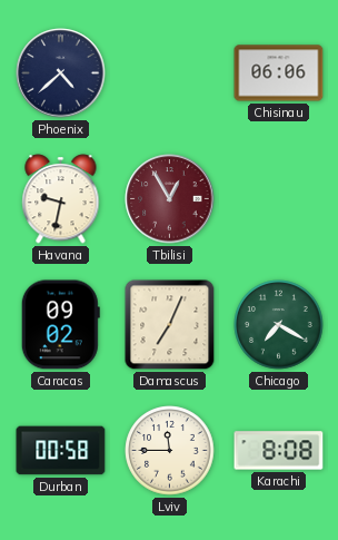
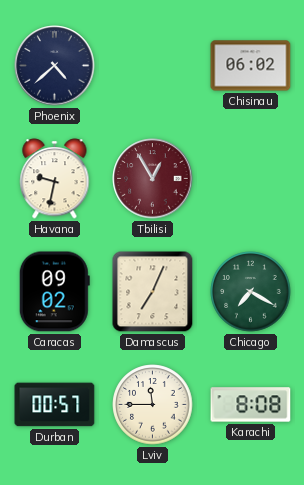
Chisinau: 06:06 -> 06:02
Durban: 00:58 -> 00:57
